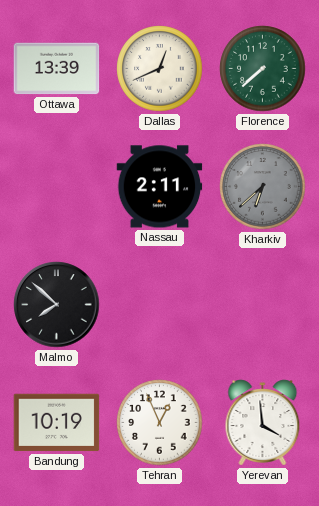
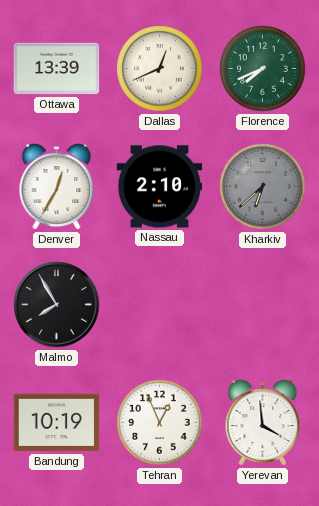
Florence: 7:38 -> 7:41
Denver: none -> 12:35
Nassau: 2:11 -> 2:10
Malmo: 7:52 -> 7:55
